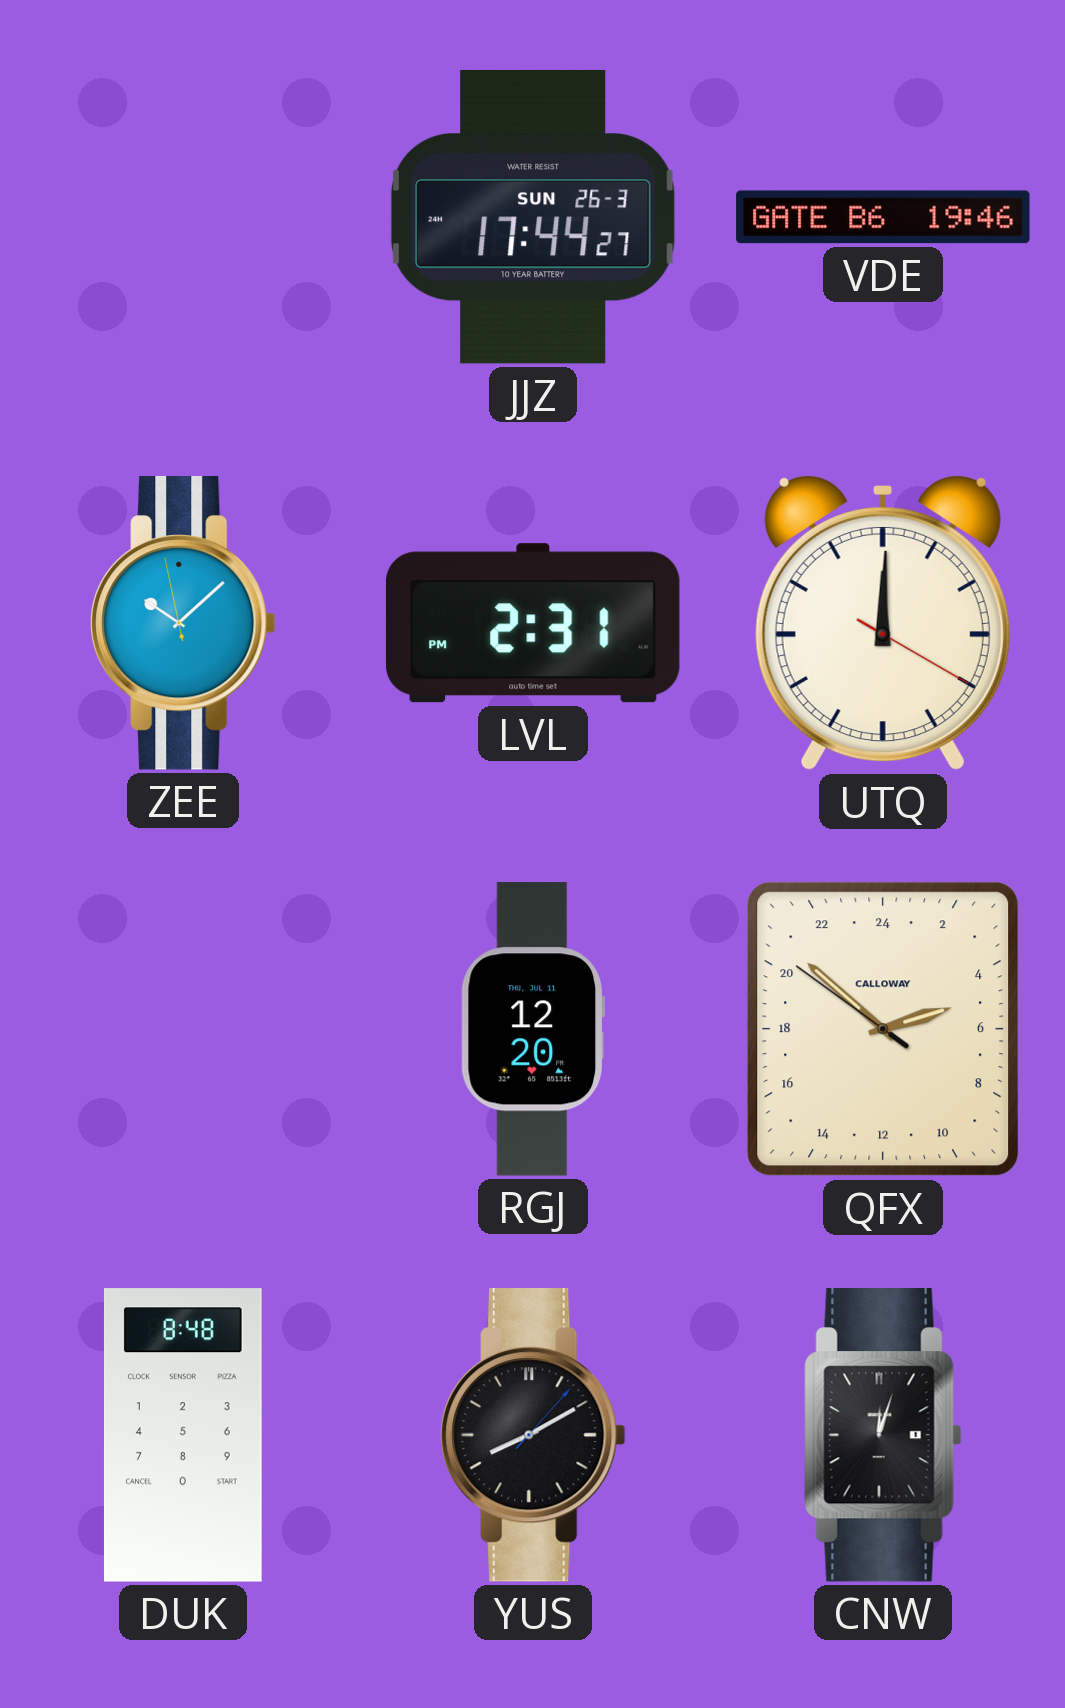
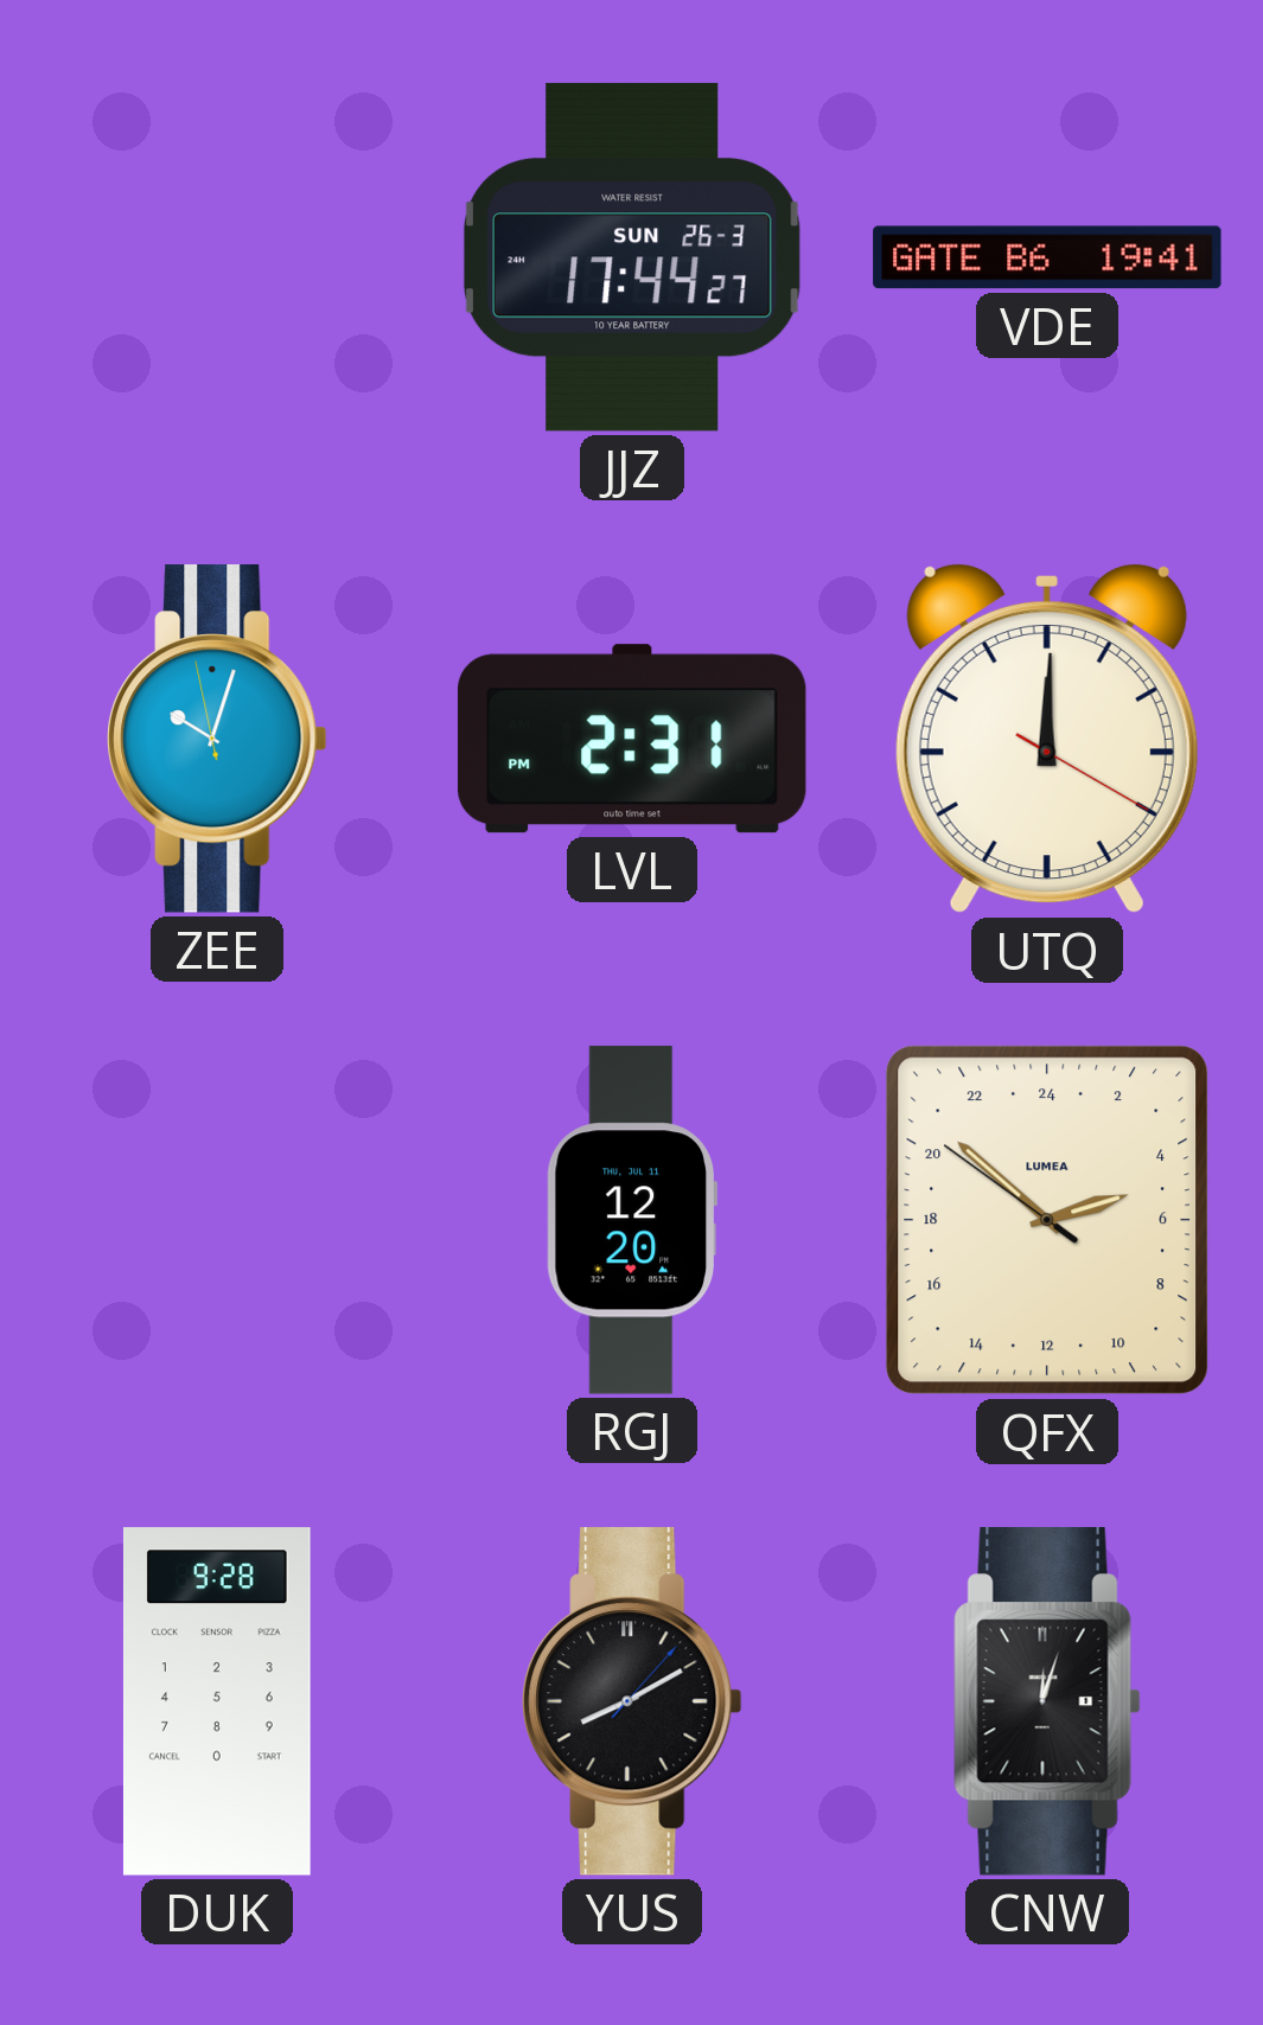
VDE: 19:46 -> 19:41
ZEE: 10:07 -> 10:02
QFX brand: CALLOWAY -> LUMEA
DUK: 8:48 -> 9:28
